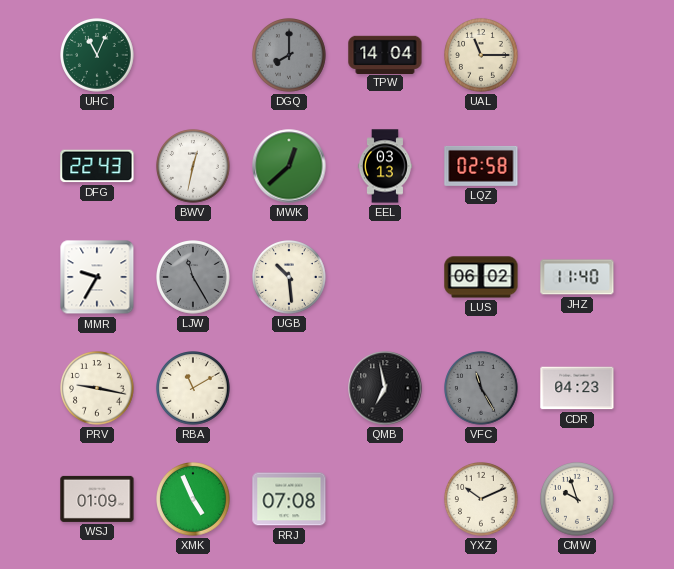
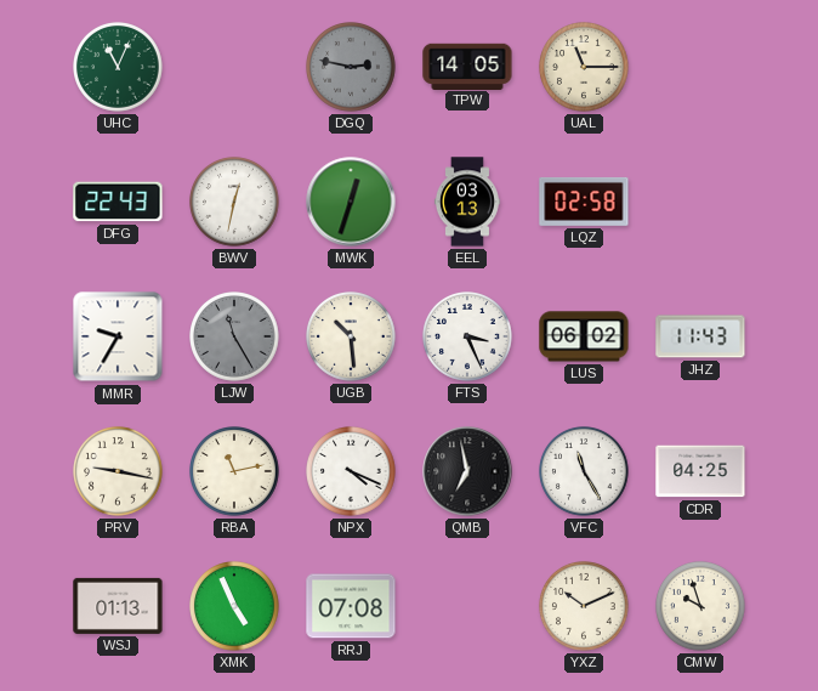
DGQ: 8:00 -> 2:47
TPW: 14:04 -> 14:05
MWK: 12:38 -> 12:33
FTS: none -> 3:26
JHZ: 11:40 -> 11:43
RBA: 11:10 -> 11:13
NPX: none -> 4:19
VFC dial: grey -> white
CDR: 04:23 -> 04:25
WSJ: 01:09 -> 01:13
